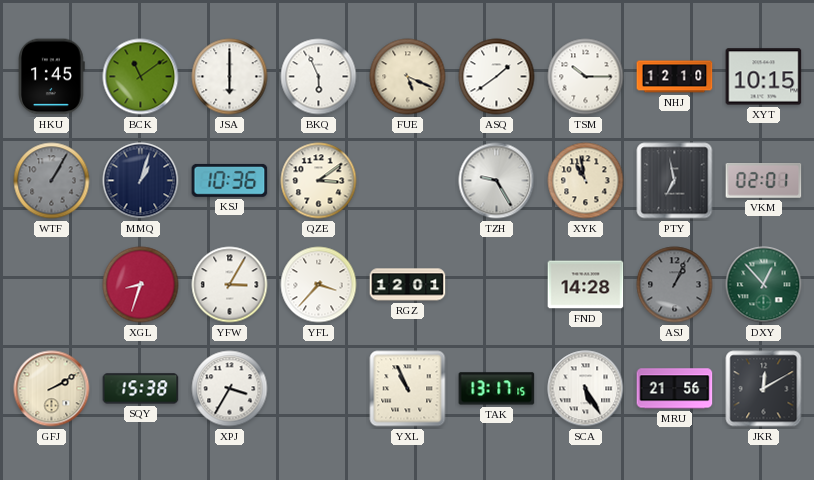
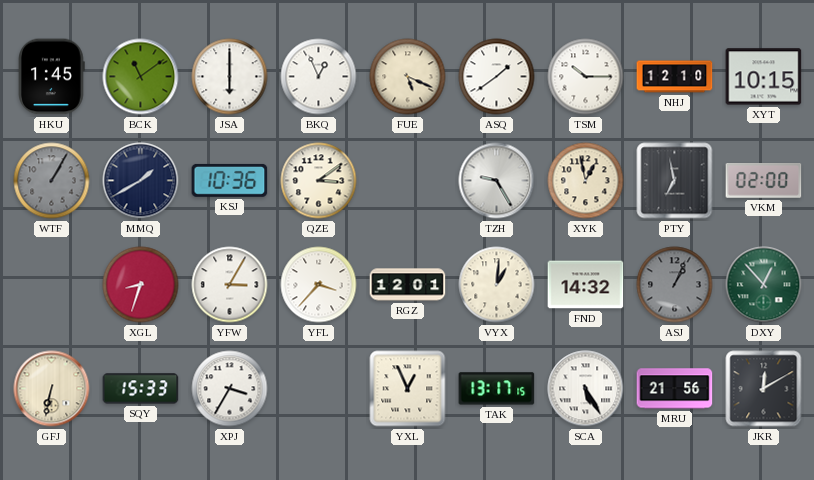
BKQ: 5:56 -> 12:56
MMQ: 1:03 -> 1:40
XYK: 10:58 -> 12:58
VKM: 02:01 -> 02:00
VYX: none -> 1:01
FND: 14:28 -> 14:32
GFJ: 2:10 -> 6:32
SQY: 15:38 -> 15:33
YXL: 10:56 -> 12:56
